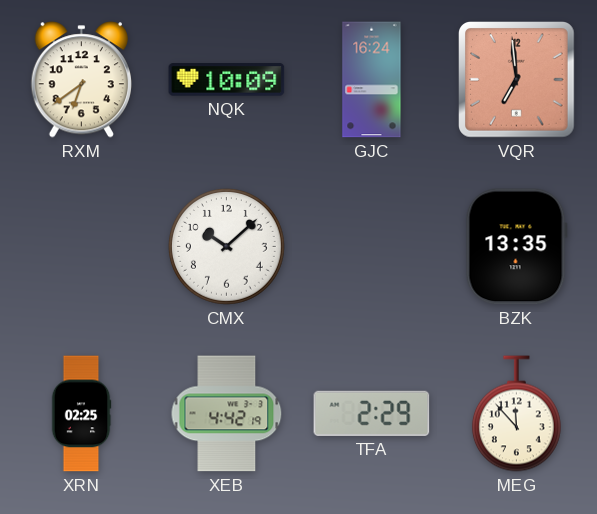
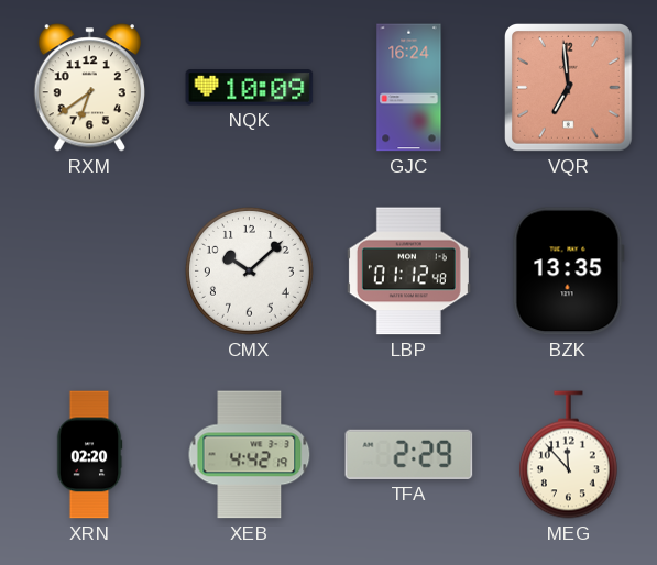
LBP: none -> 01:12
XRN: 02:25 -> 02:20
